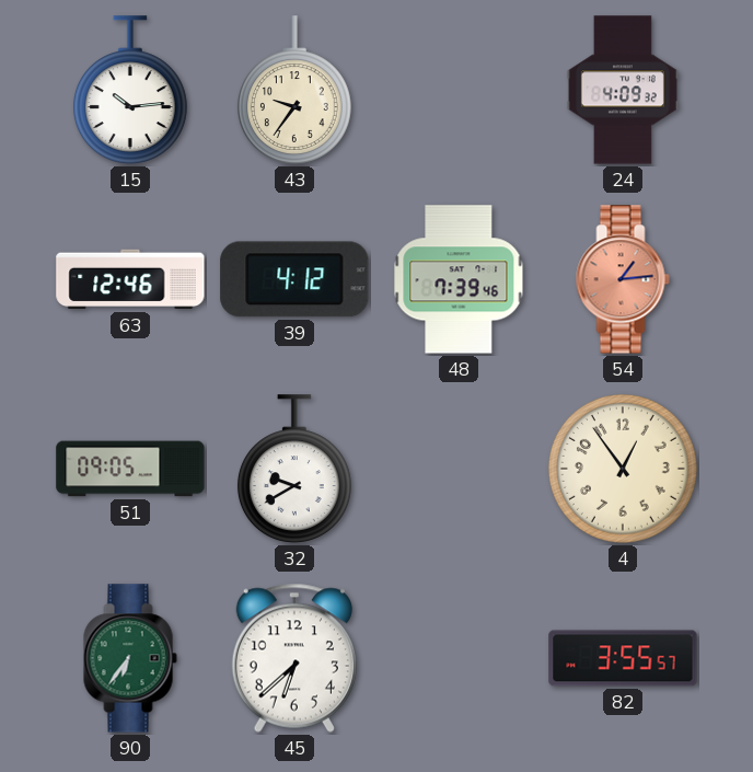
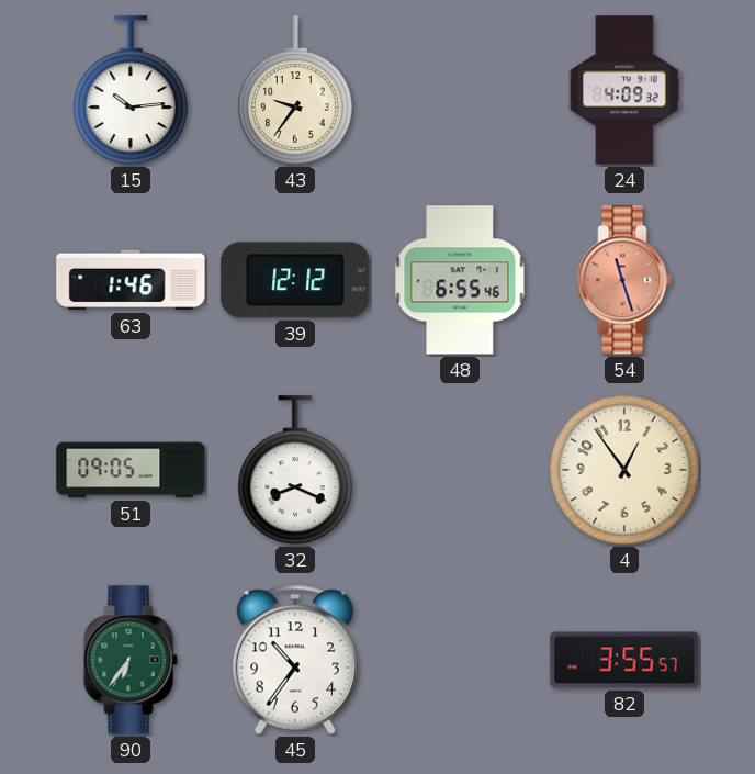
63: 12:46 -> 1:46
39: 4:12 -> 12:12
48: 7:39 -> 6:55
54: 1:14 -> 11:27
32: 9:40 -> 8:19
45: 6:38 -> 10:36
